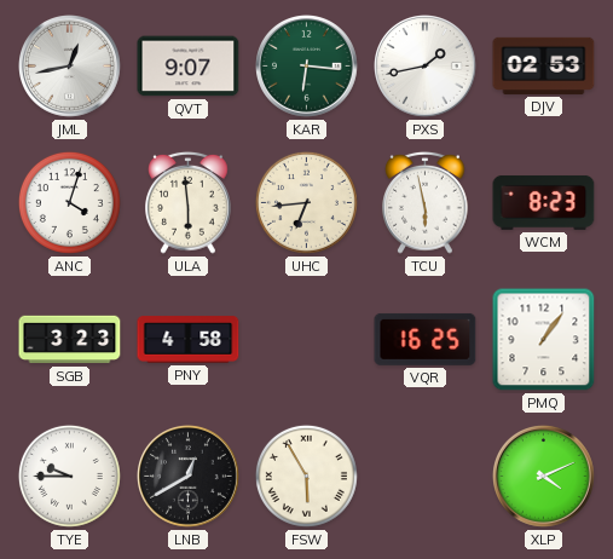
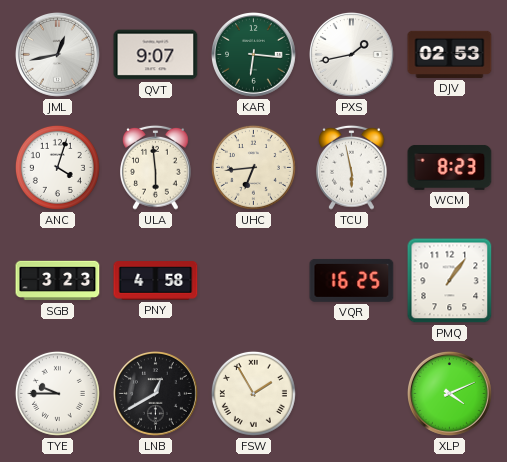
FSW: 5:55 -> 1:55
